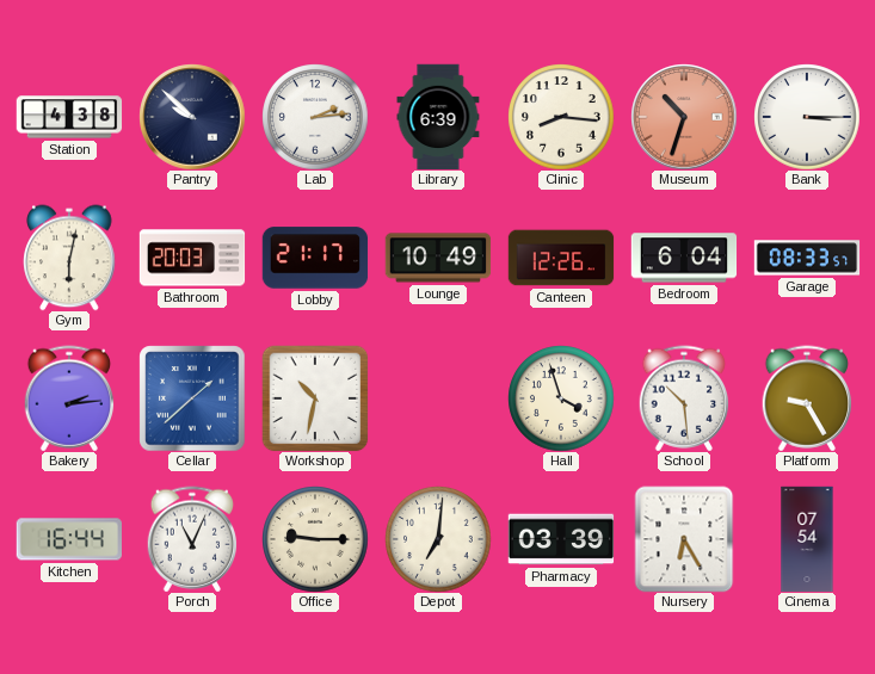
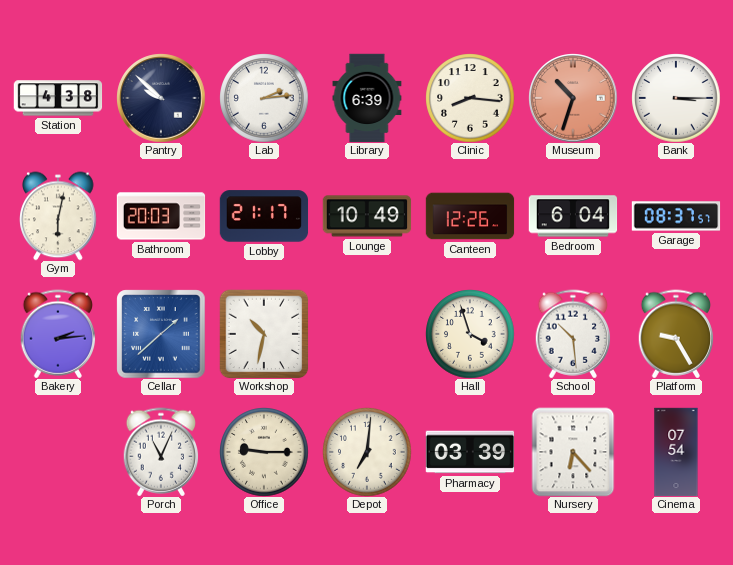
Garage: 08:33 -> 08:37
Kitchen: 16:44 -> none
Nursery: 6:25 -> 6:23
